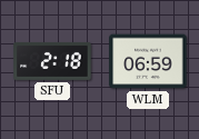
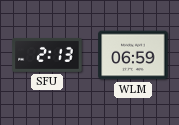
SFU: 2:18 -> 2:13
